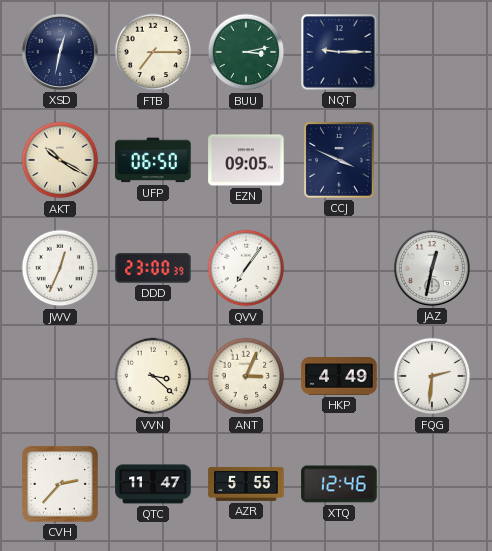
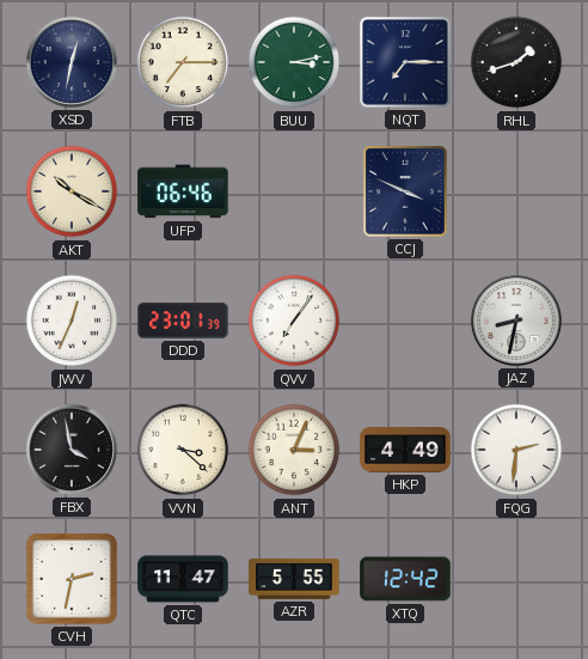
NQT: 9:15 -> 7:15
RHL: none -> 1:42
UFP: 06:50 -> 06:46
EZN: 09:05 -> none
DDD: 23:00 -> 23:01
JAZ: 12:32 -> 8:32
FBX: none -> 3:58
CVH: 2:37 -> 2:32
XTQ: 12:46 -> 12:42
